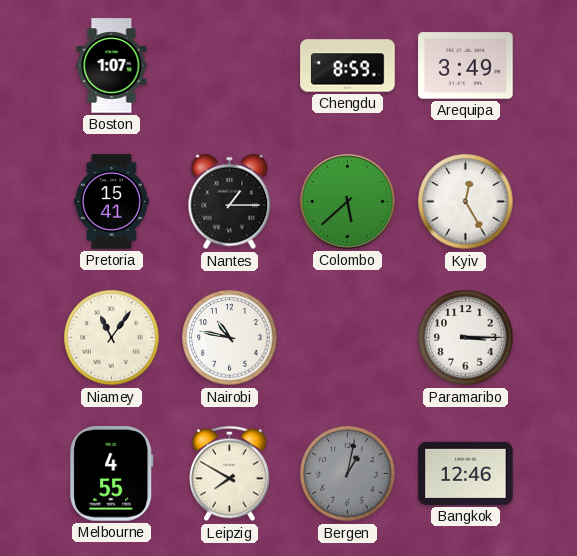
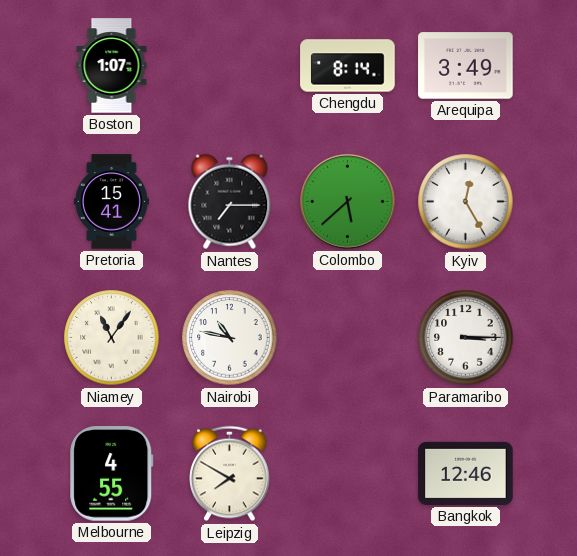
Chengdu: 8:59 -> 8:14
Nantes: 1:15 -> 7:15
Bergen: 1:02 -> none
